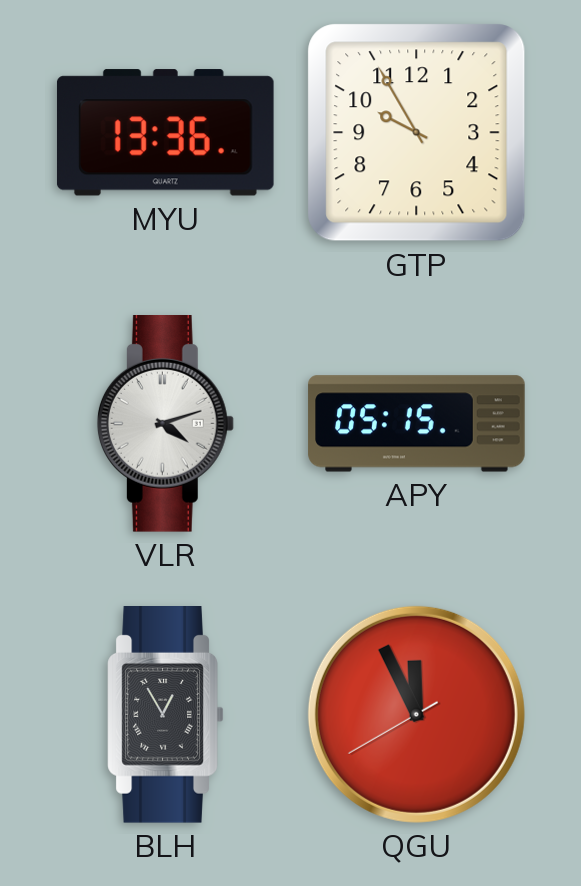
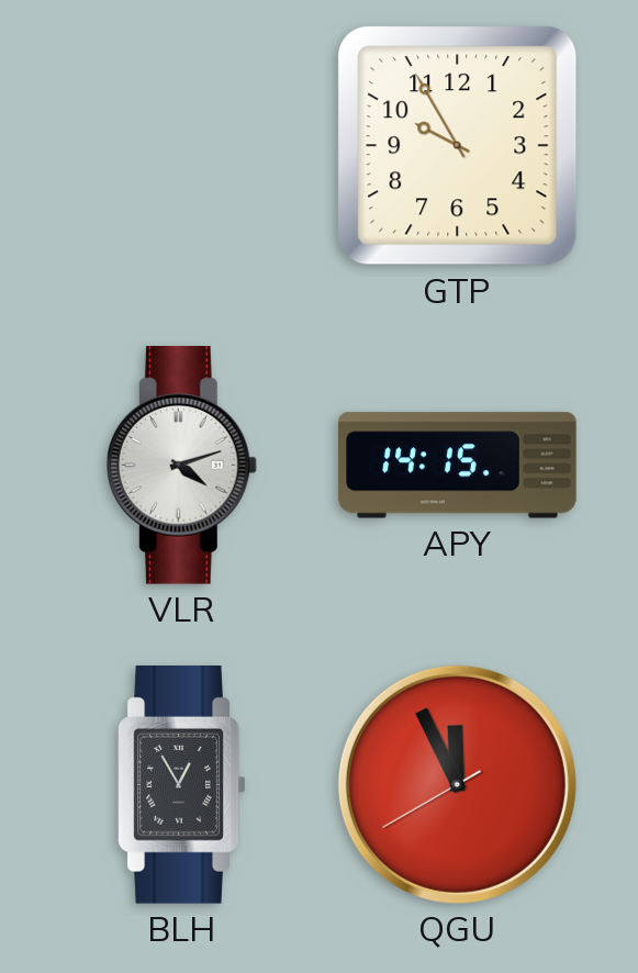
MYU: 13:36 -> none
APY: 05:15 -> 14:15
